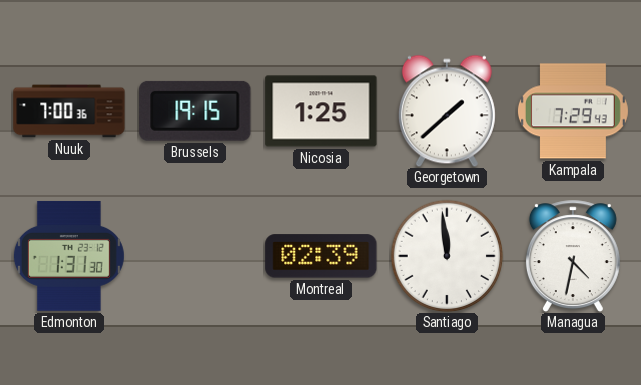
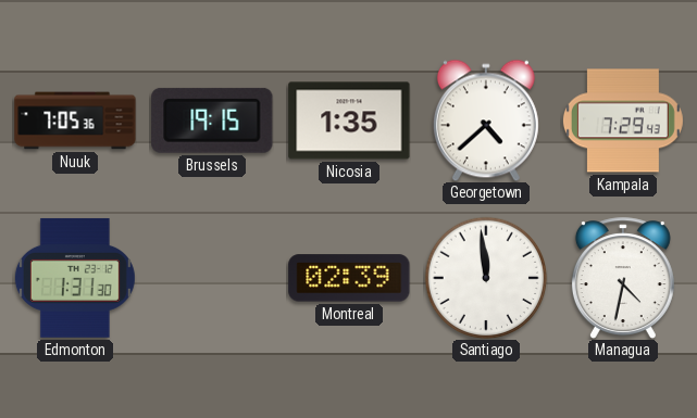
Nuuk: 7:00 -> 7:05
Nicosia: 1:25 -> 1:35
Georgetown: 1:38 -> 4:38
